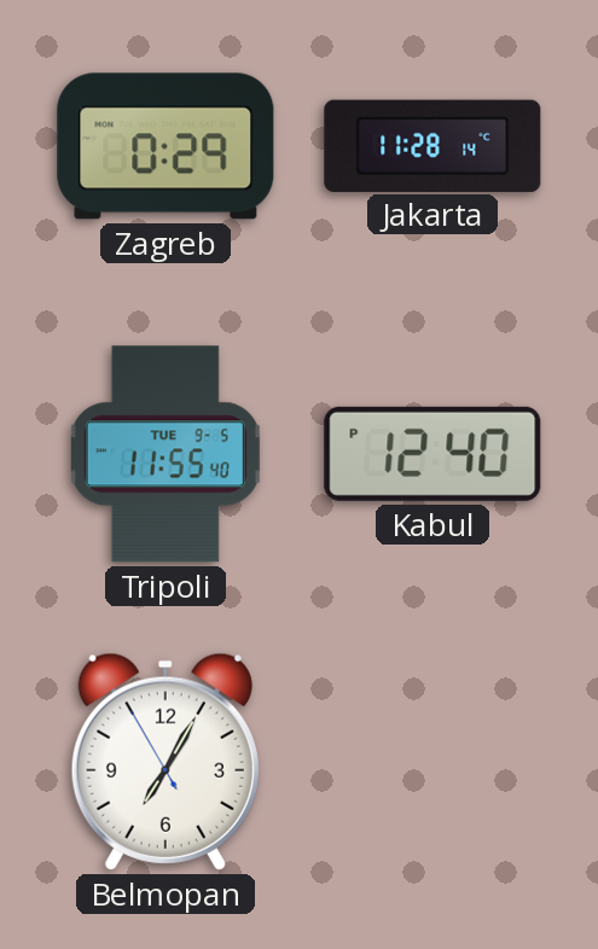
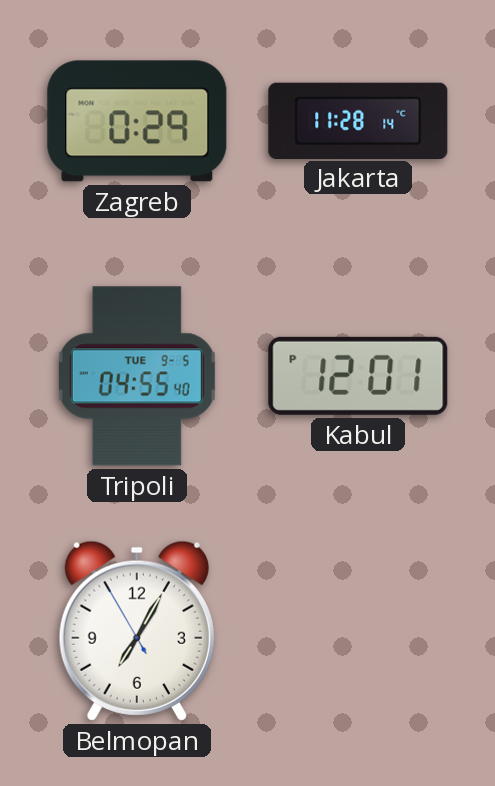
Tripoli: 11:55 -> 04:55
Kabul: 12:40 -> 12:01
